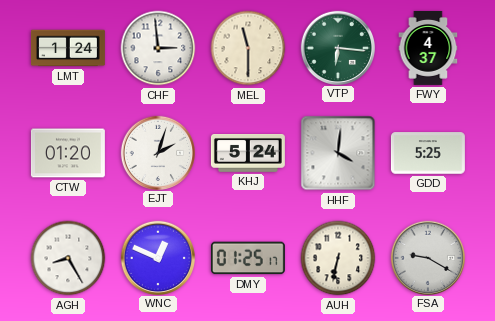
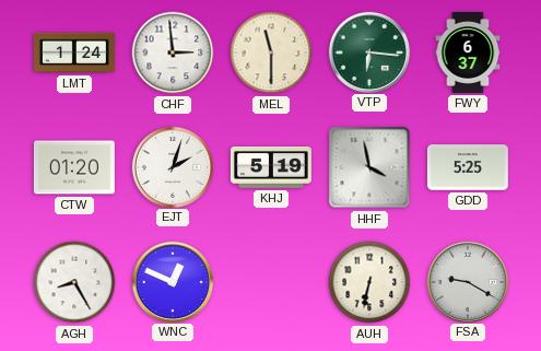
FWY: 4:37 -> 6:37
KHJ: 5:24 -> 5:19
HHF: 4:01 -> 3:58
DMY: 01:25 -> none
